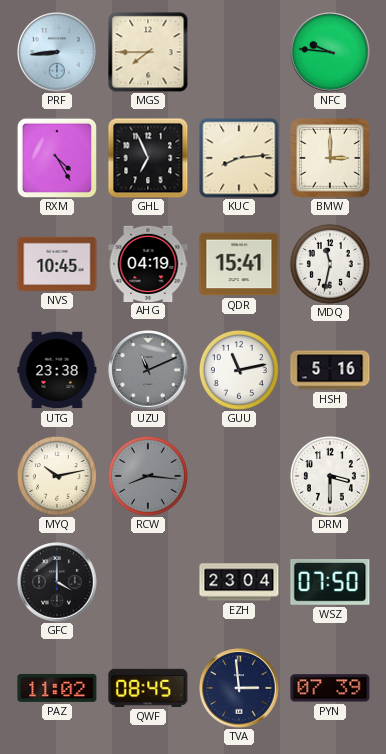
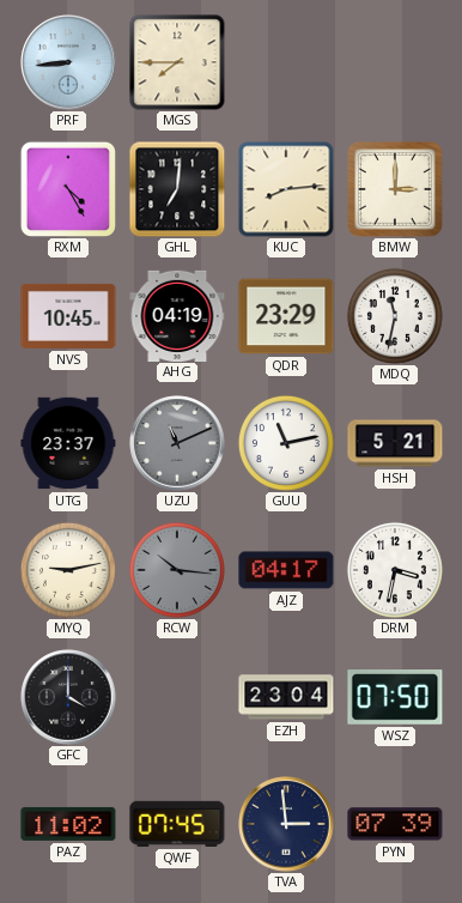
NFC: 9:46 -> none
GHL: 6:56 -> 7:01
QDR: 15:41 -> 23:29
UTG: 23:38 -> 23:37
HSH: 5:16 -> 5:21
MYQ: 10:13 -> 9:13
RCW: 8:16 -> 10:16
AJZ: none -> 04:17
DRM: 3:30 -> 3:32
QWF: 08:45 -> 07:45
